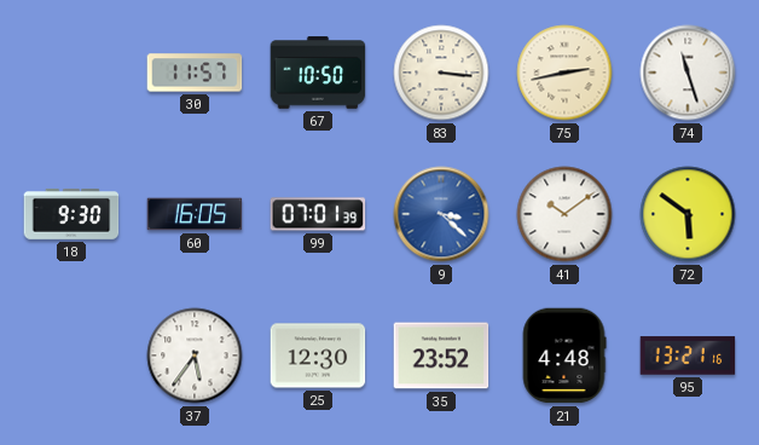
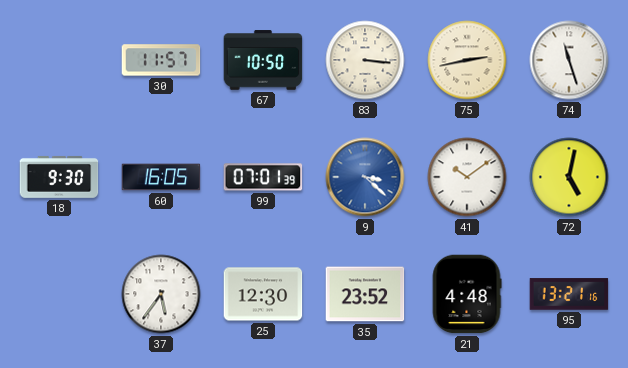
72: 5:51 -> 5:02
